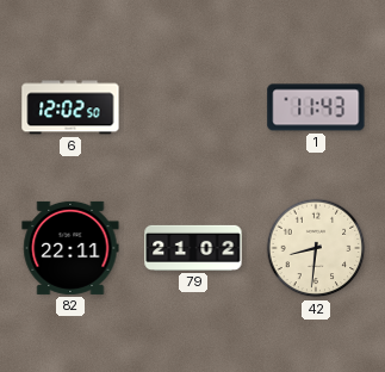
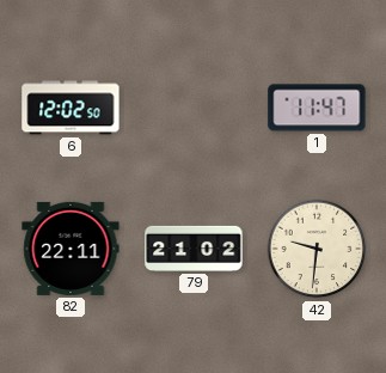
1: 11:43 -> 11:47
42: 8:31 -> 9:31
